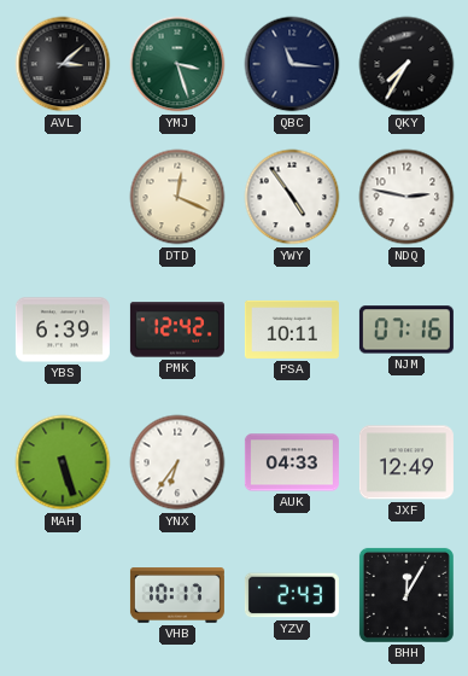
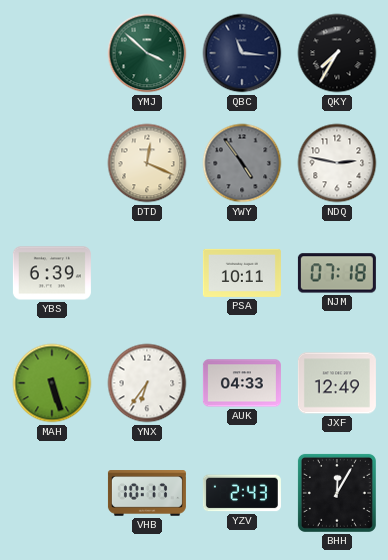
AVL: 3:08 -> none
YMJ: 3:27 -> 3:52
YWY dial: white -> grey
PMK: 12:42 -> none
NJM: 07:16 -> 07:18
